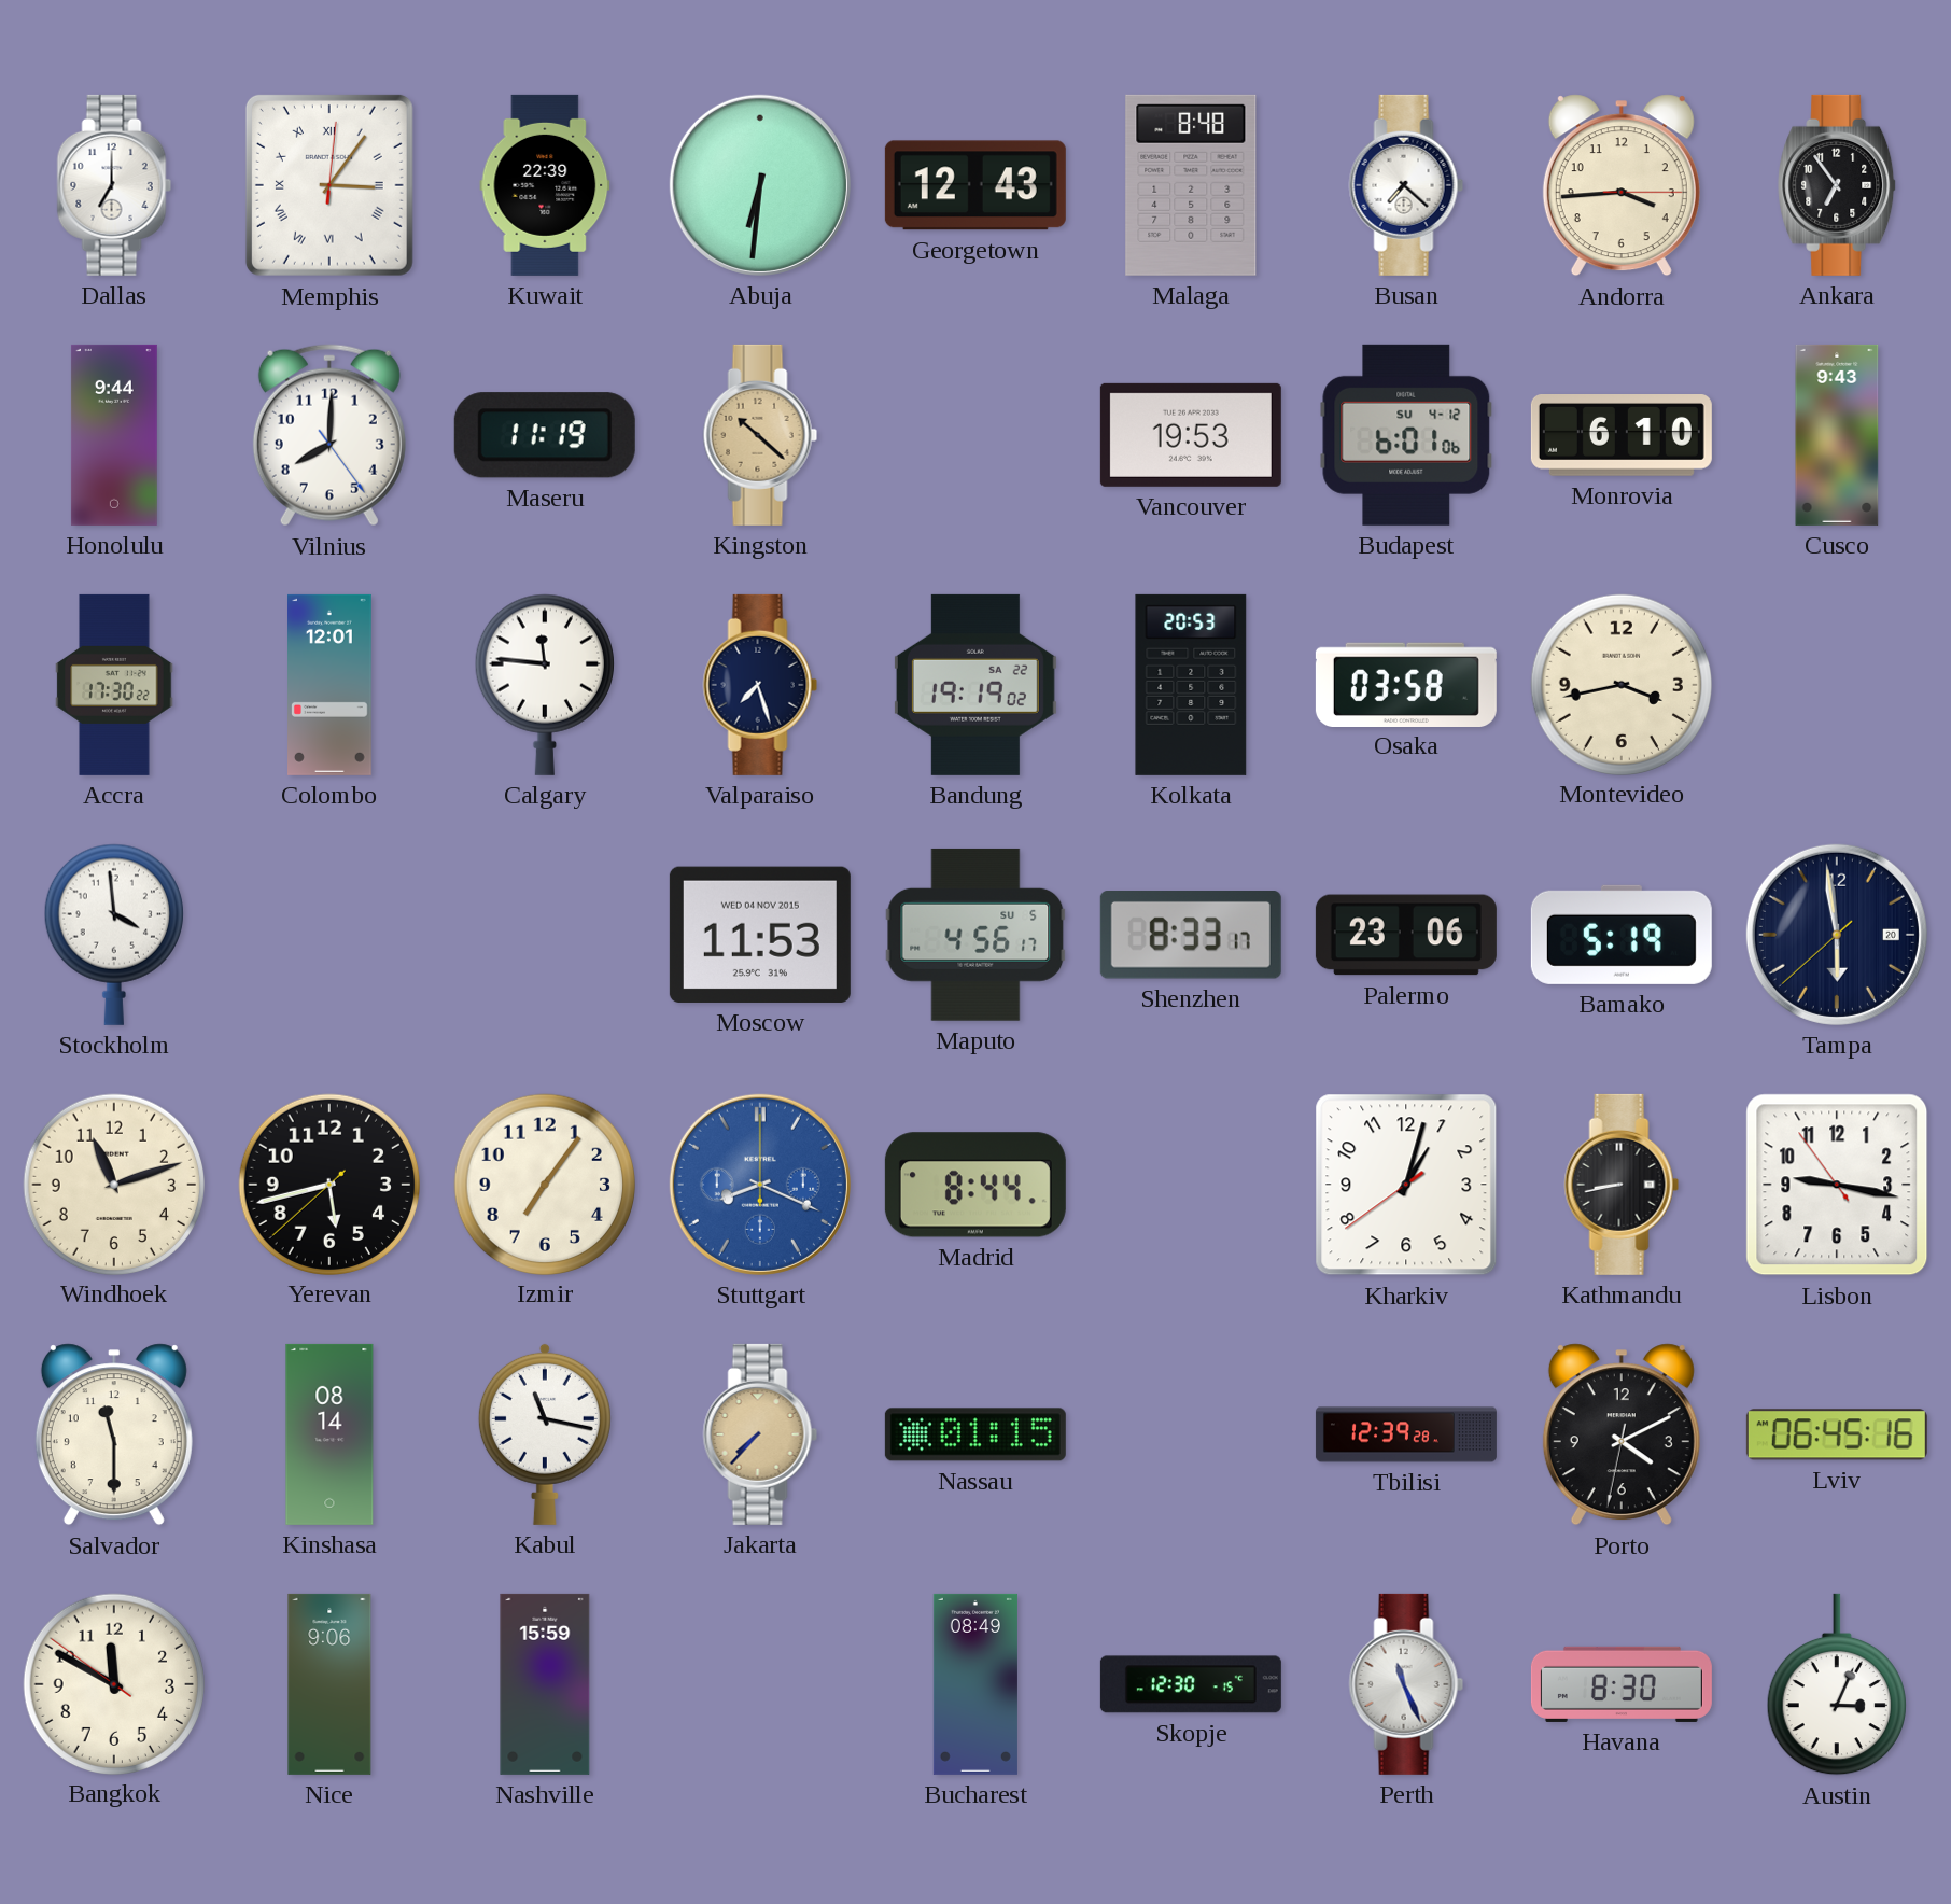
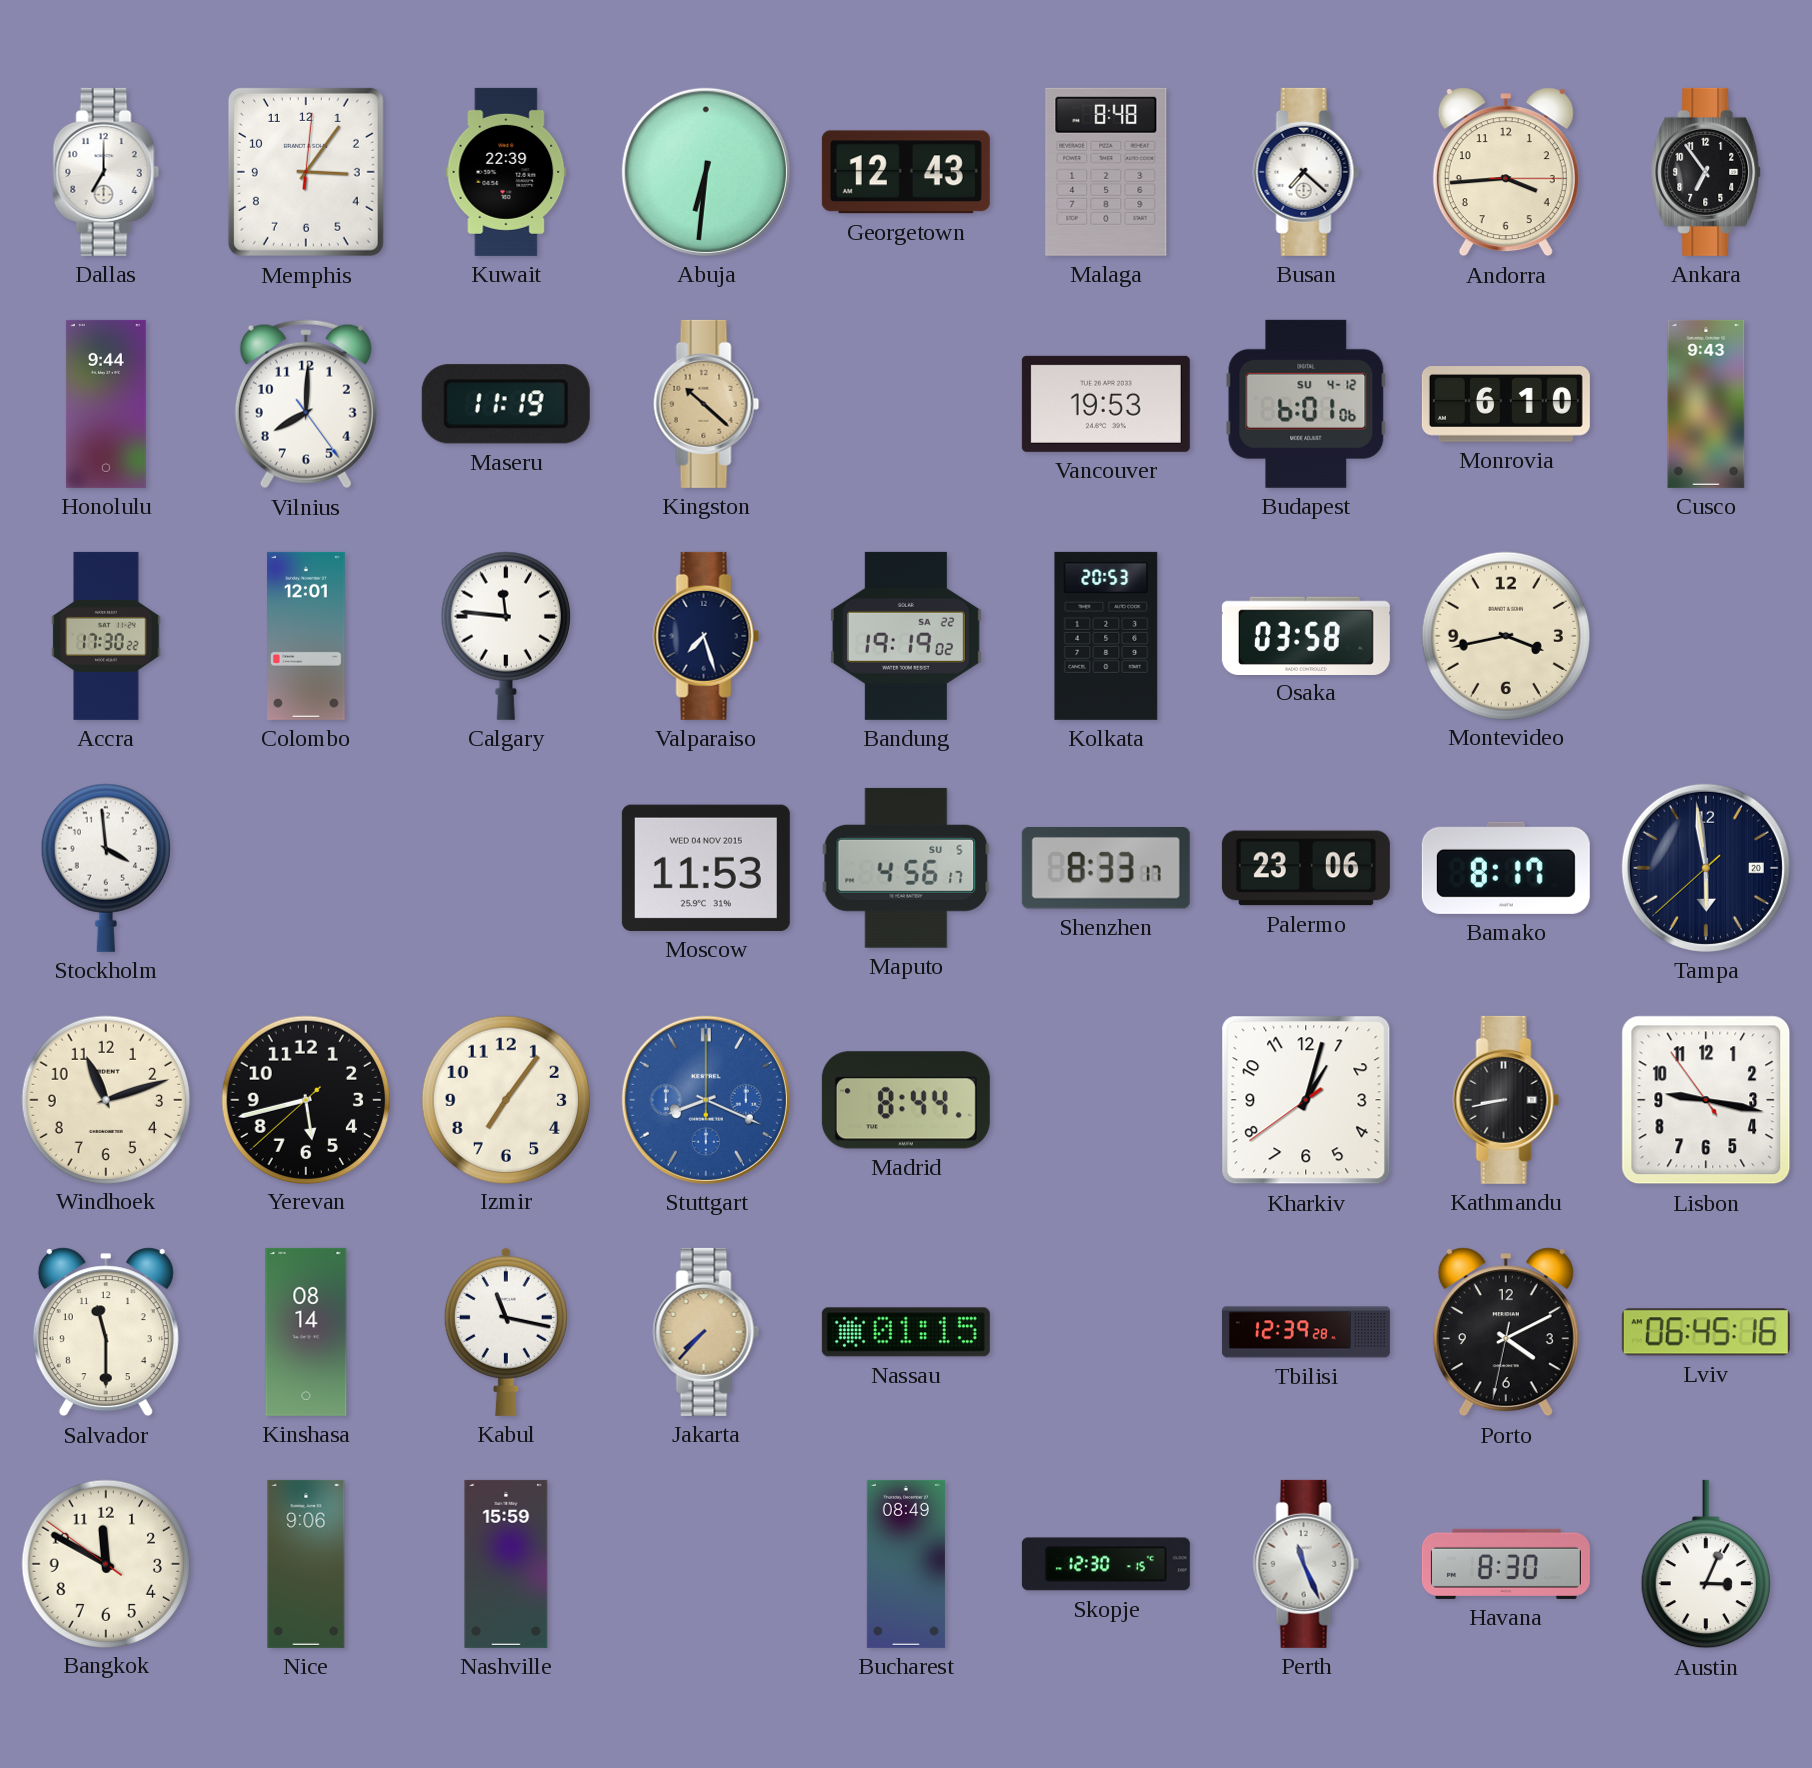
Memphis numerals: Roman -> Arabic
Bamako: 5:19 -> 8:17
